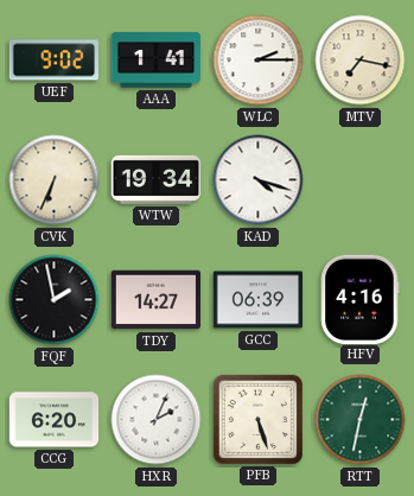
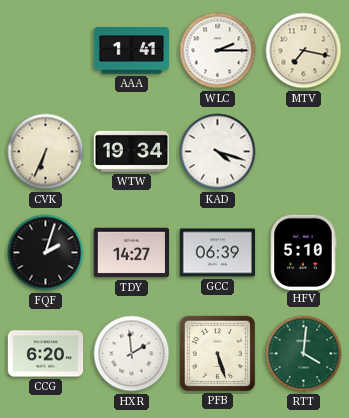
UEF: 9:02 -> none
FQF: 1:58 -> 2:03
HFV: 4:16 -> 5:10
HXR: 2:04 -> 1:59
RTT: 12:32 -> 4:01
